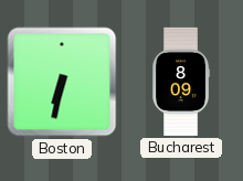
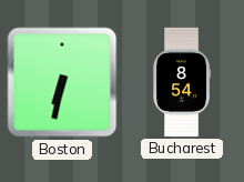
Bucharest: 8:09 -> 8:54
